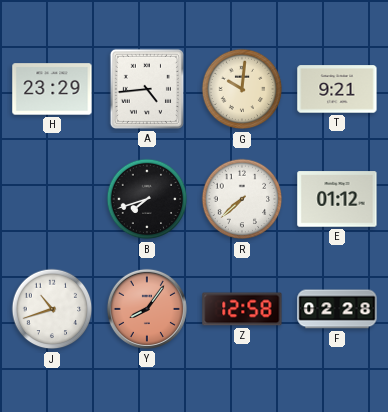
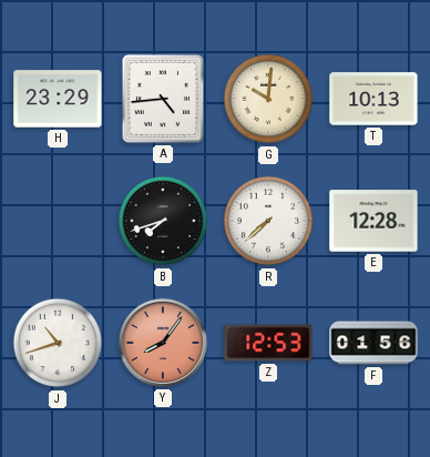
T: 9:21 -> 10:13
E: 01:12 -> 12:28
Z: 12:58 -> 12:53
F: 02:28 -> 01:56
